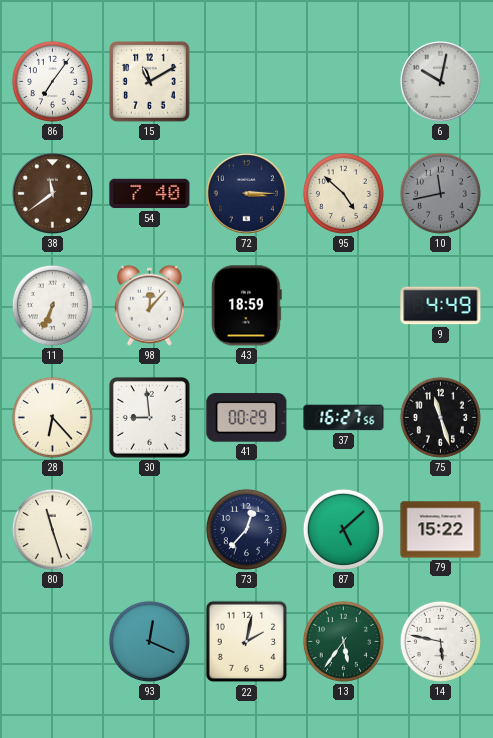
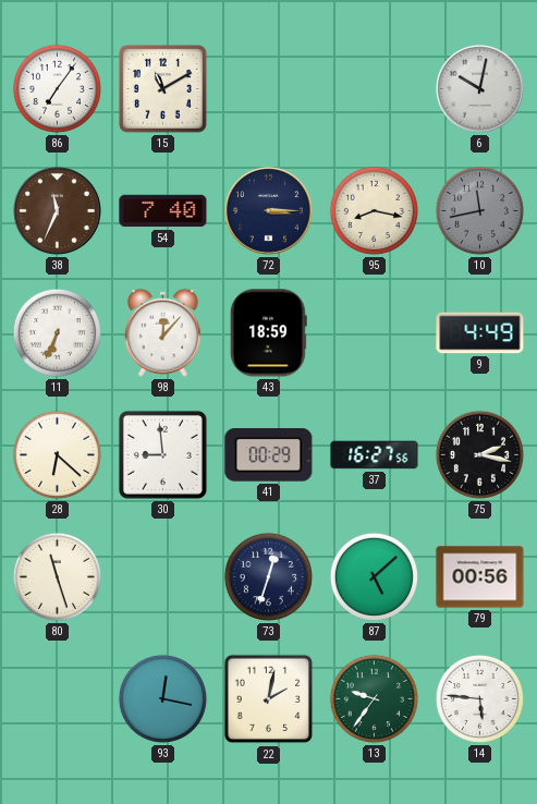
38: 11:39 -> 11:34
95: 4:52 -> 8:17
28: 6:23 -> 6:22
75: 11:27 -> 2:17
73: 12:37 -> 12:33
79: 15:22 -> 00:56
93: 12:19 -> 12:17
13: 5:36 -> 9:36
14: 5:47 -> 5:46
